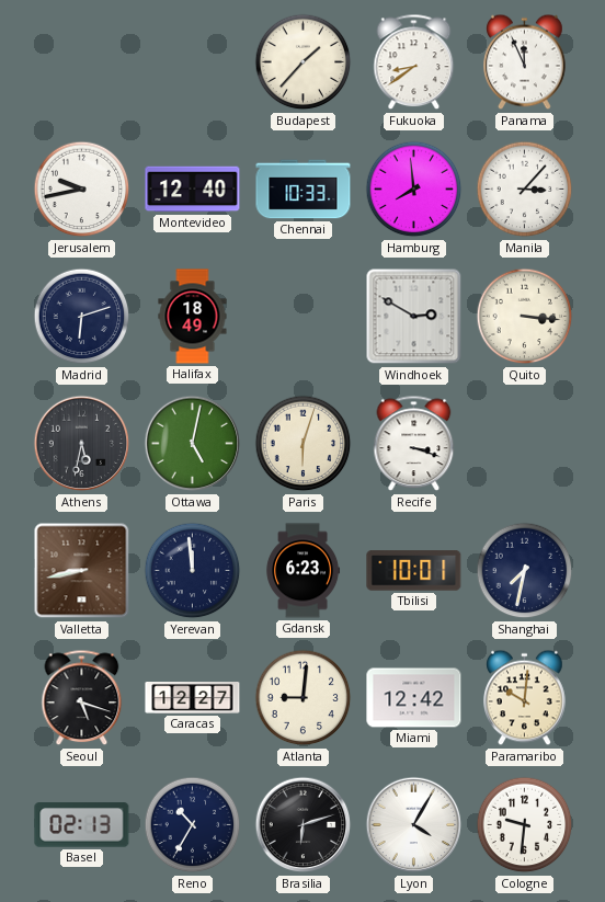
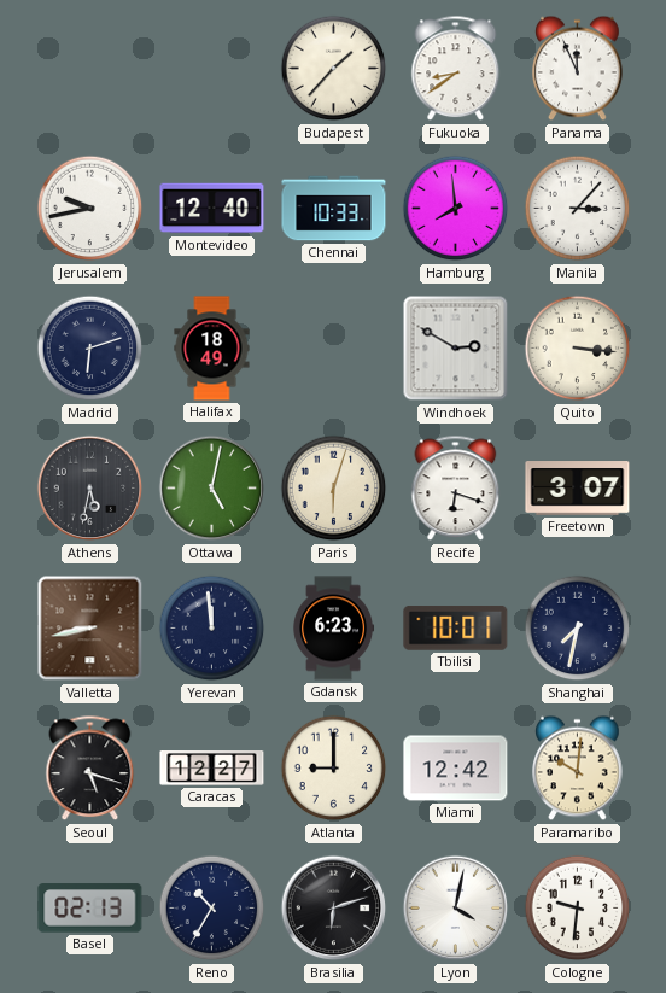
Recife: 3:18 -> 6:18
Freetown: none -> 3:07
Atlanta: 9:01 -> 9:00
Lyon: 4:05 -> 4:02
